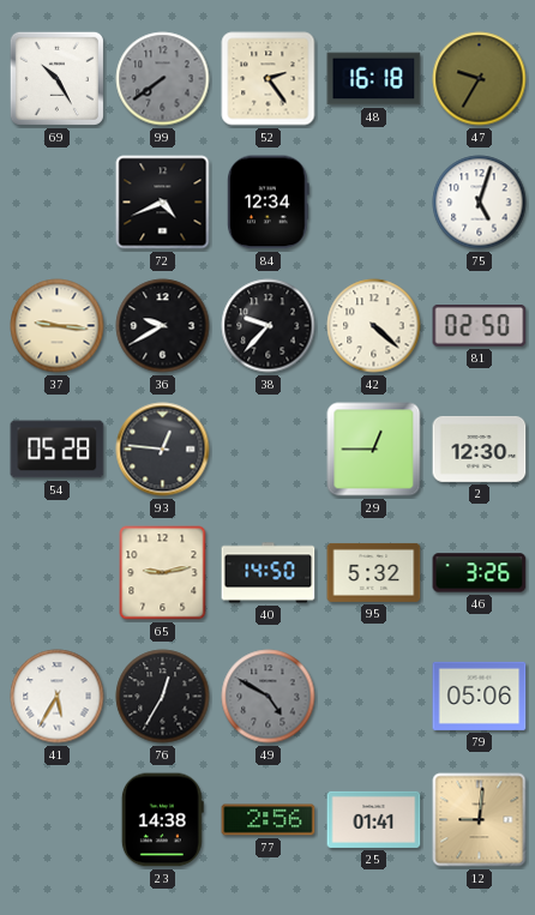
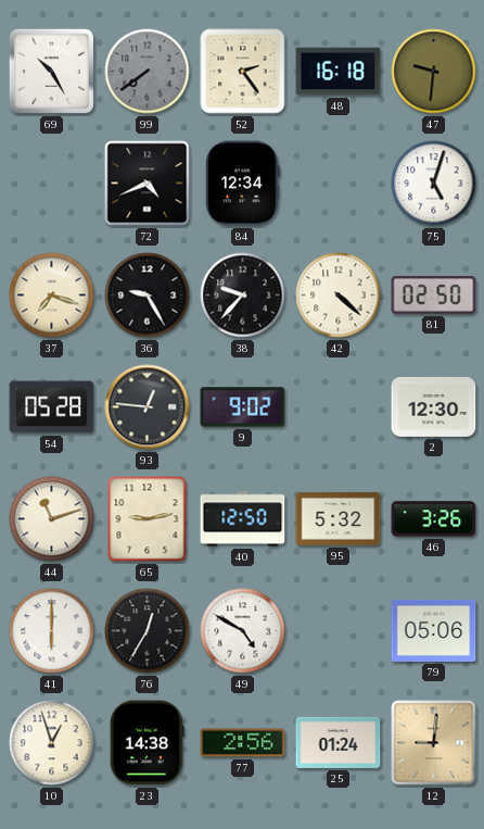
47: 9:35 -> 9:31
37: 9:16 -> 7:18
36: 9:40 -> 9:25
9: none -> 9:02
29: 12:45 -> none
44: none -> 11:12
40: 14:50 -> 12:50
41: 5:35 -> 6:00
49 dial: grey -> white
10: none -> 12:57
25: 01:41 -> 01:24
